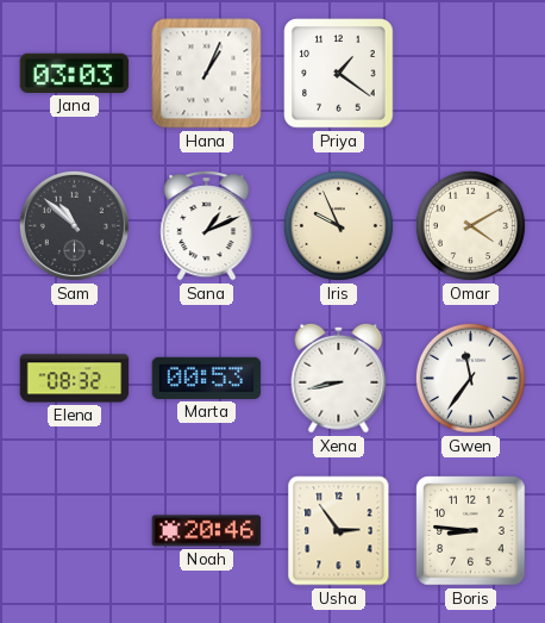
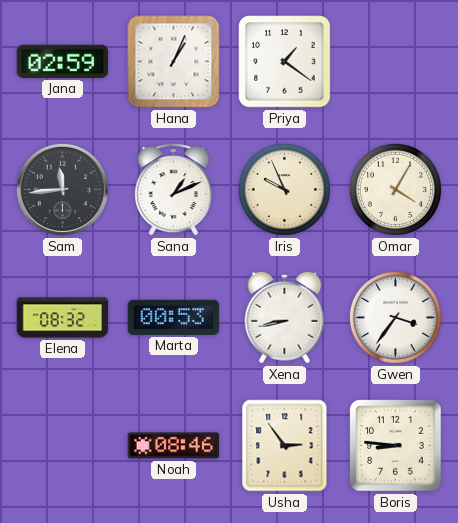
Jana: 03:03 -> 02:59
Sam: 10:52 -> 11:44
Omar: 4:10 -> 4:05
Gwen: 11:36 -> 3:36
Noah: 20:46 -> 08:46
